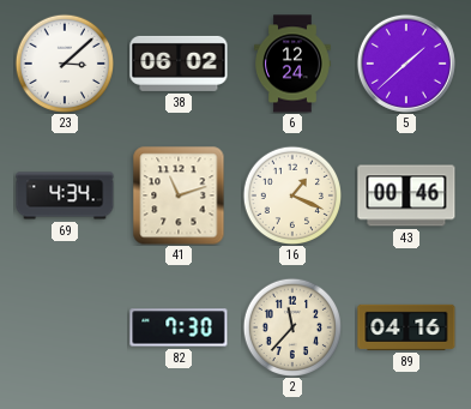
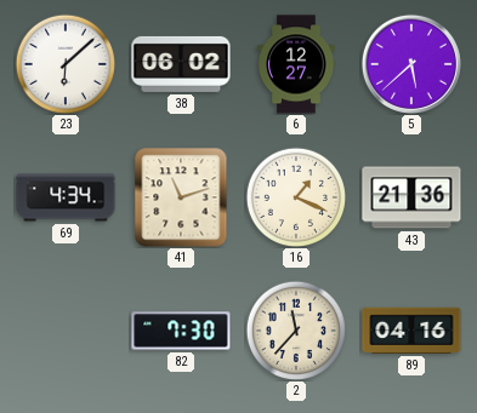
23: 3:08 -> 6:08
6: 12:24 -> 12:27
5: 1:38 -> 5:38
43: 00:46 -> 21:36
